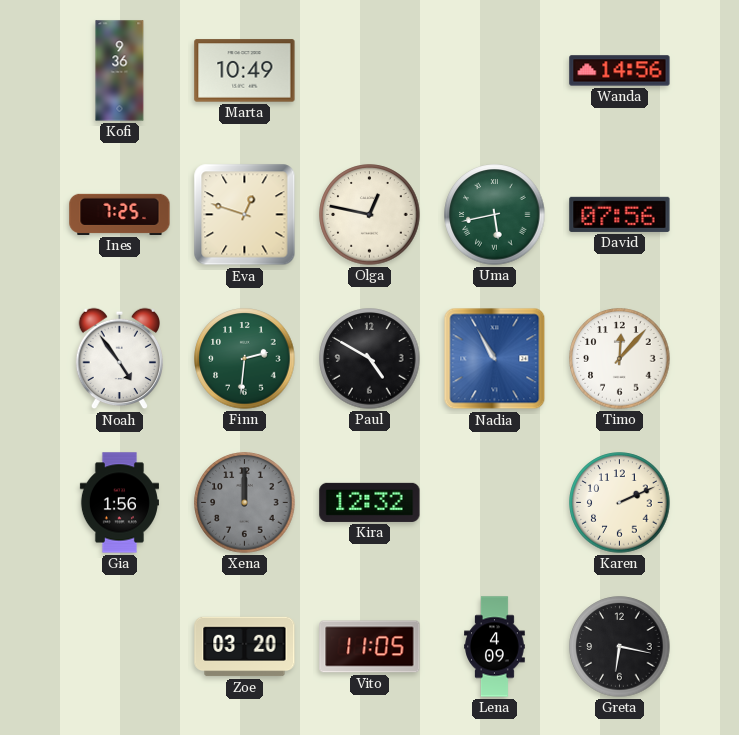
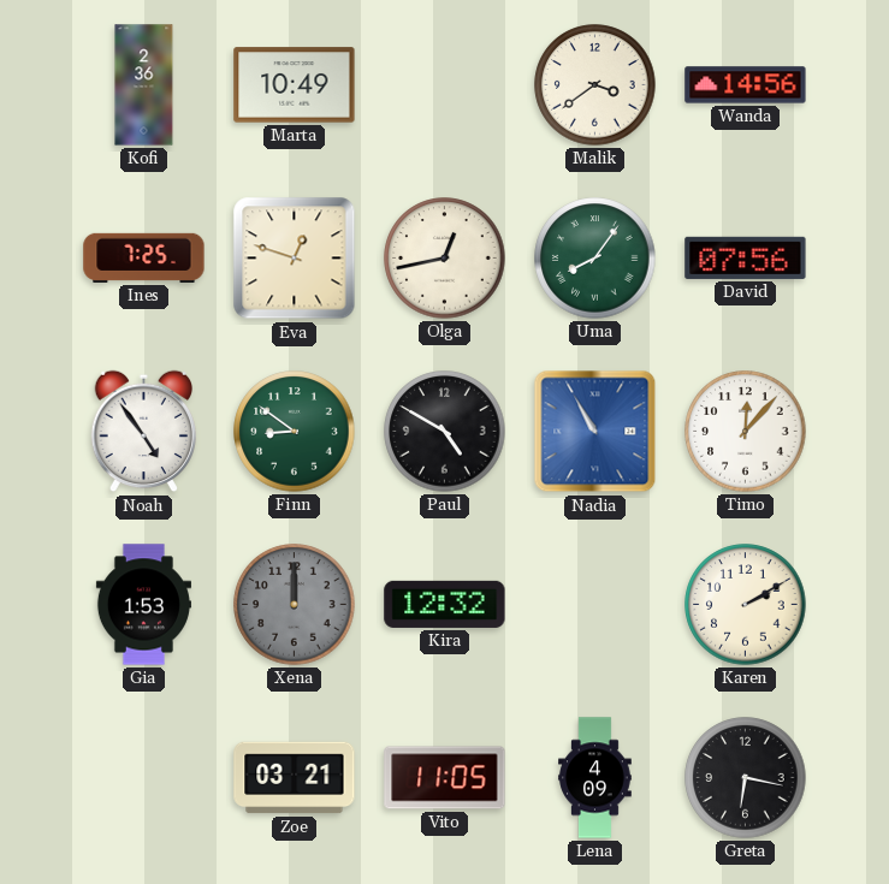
Kofi: 9:36 -> 2:36
Malik: none -> 3:39
Olga: 12:47 -> 12:43
Uma: 5:43 -> 8:06
Finn: 2:31 -> 8:51
Gia: 1:56 -> 1:53
Karen: 2:11 -> 2:10
Zoe: 03:20 -> 03:21
